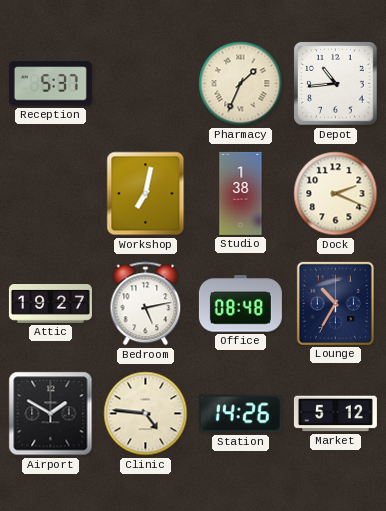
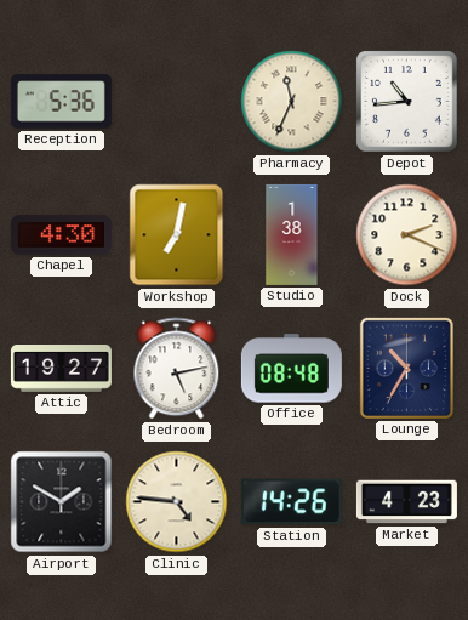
Reception: 5:37 -> 5:36
Pharmacy: 1:34 -> 11:34
Chapel: none -> 4:30
Market: 5:12 -> 4:23
